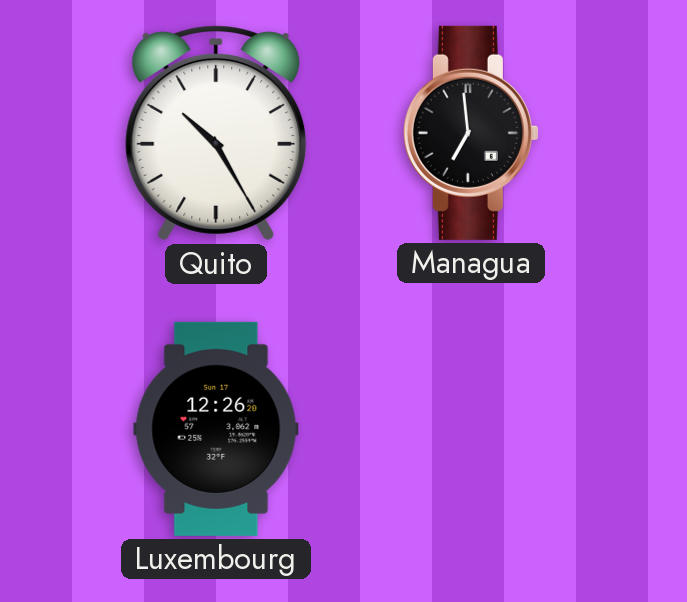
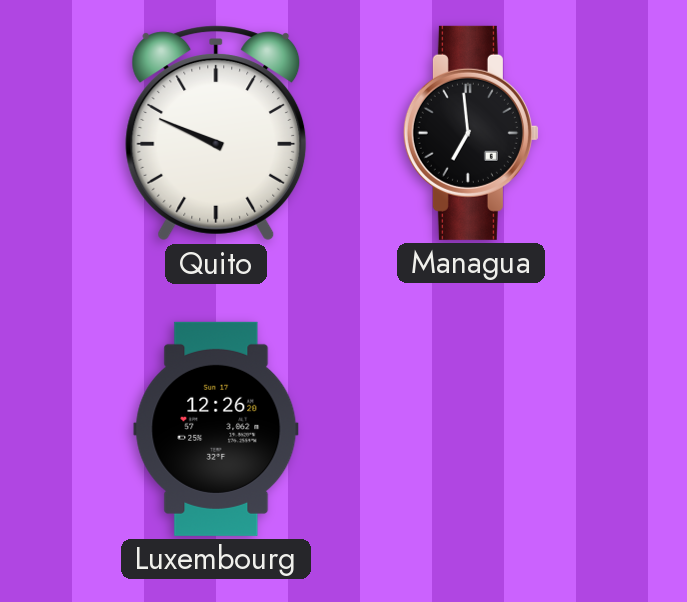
Quito: 10:25 -> 9:49
